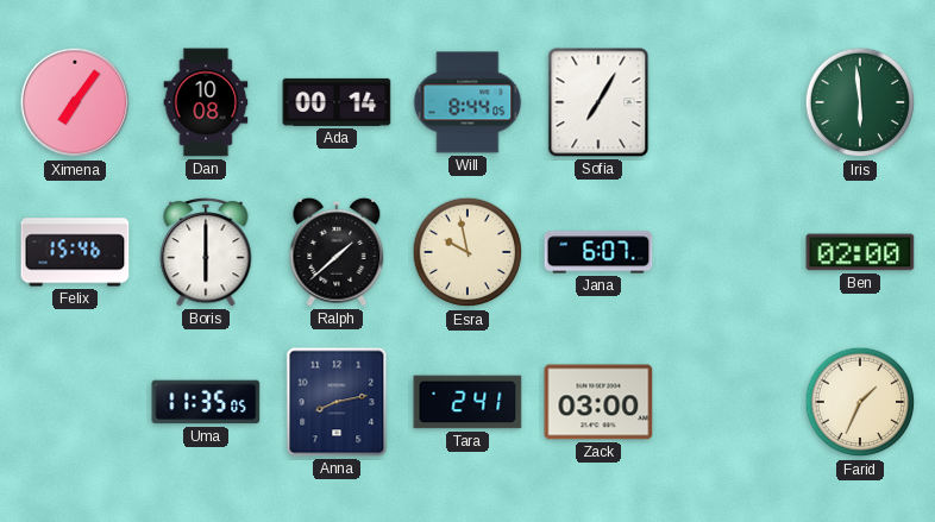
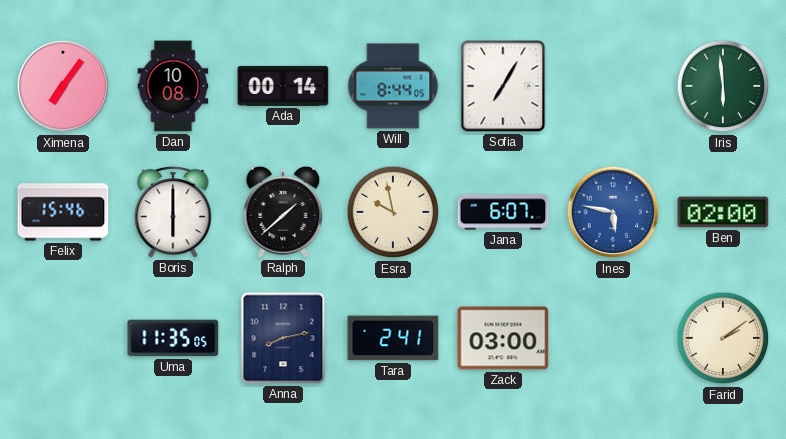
Ines: none -> 5:47
Farid: 1:34 -> 2:09
